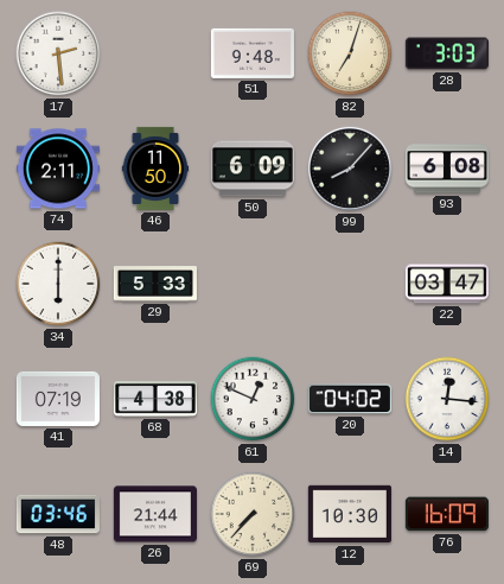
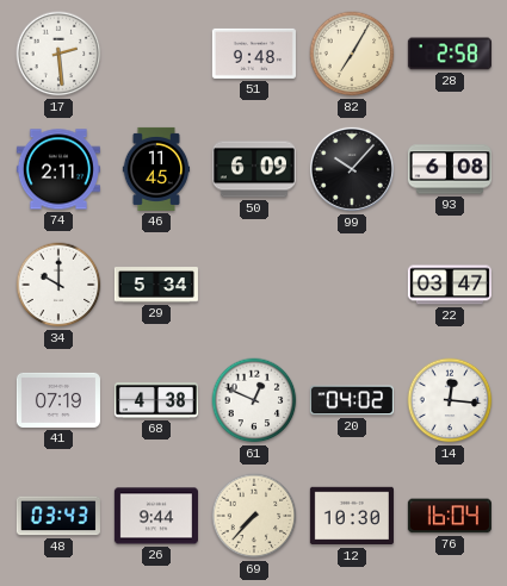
82: 7:03 -> 7:05
28: 3:03 -> 2:58
46: 11:50 -> 11:45
99: 8:07 -> 10:07
34: 6:00 -> 10:00
29: 5:33 -> 5:34
48: 03:46 -> 03:43
26: 21:44 -> 9:44
76: 16:09 -> 16:04
